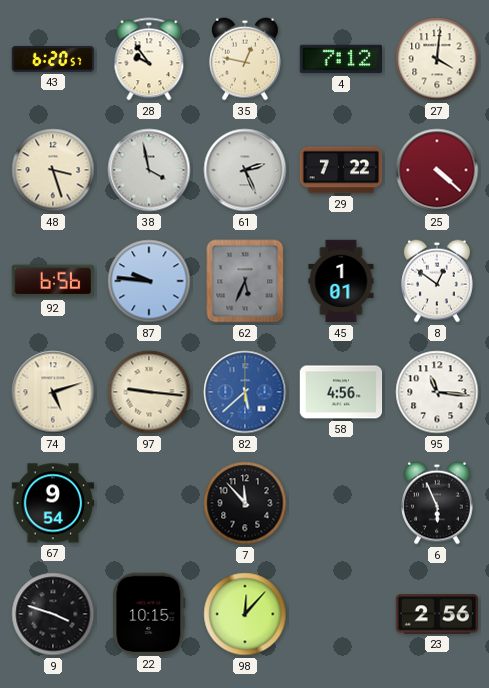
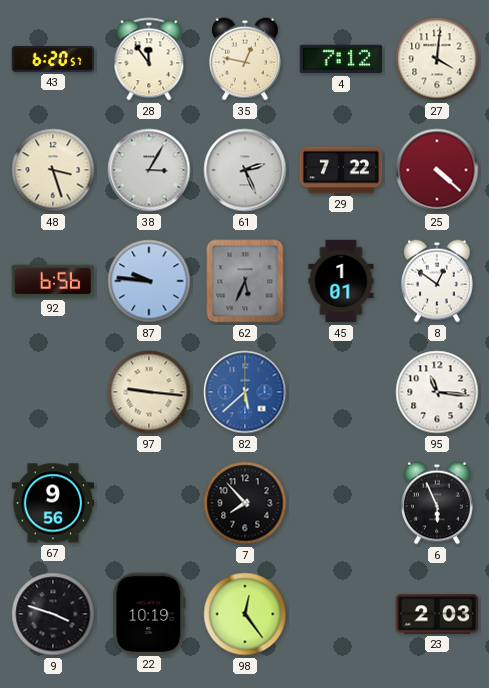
28: 9:54 -> 11:54
38: 3:58 -> 3:05
74: 5:12 -> none
58: 4:56 -> none
67: 9:54 -> 9:56
7: 11:53 -> 7:53
22: 10:15 -> 10:19
98: 12:07 -> 12:24
23: 2:56 -> 2:03
